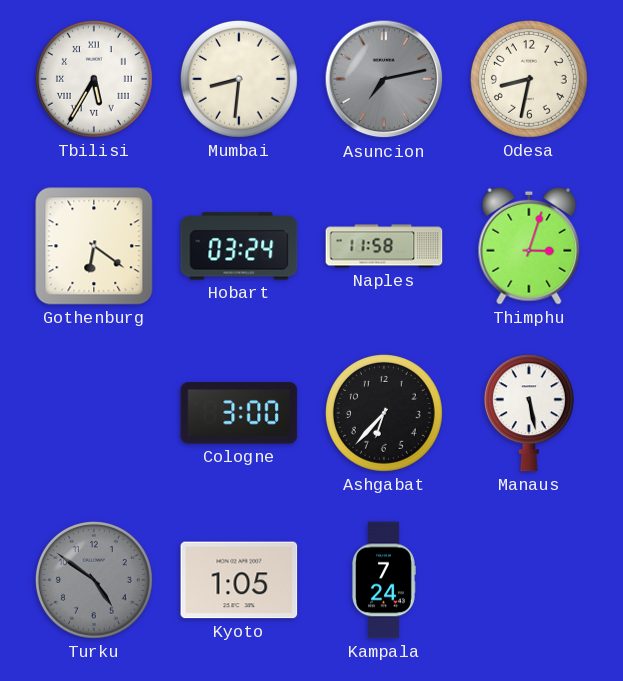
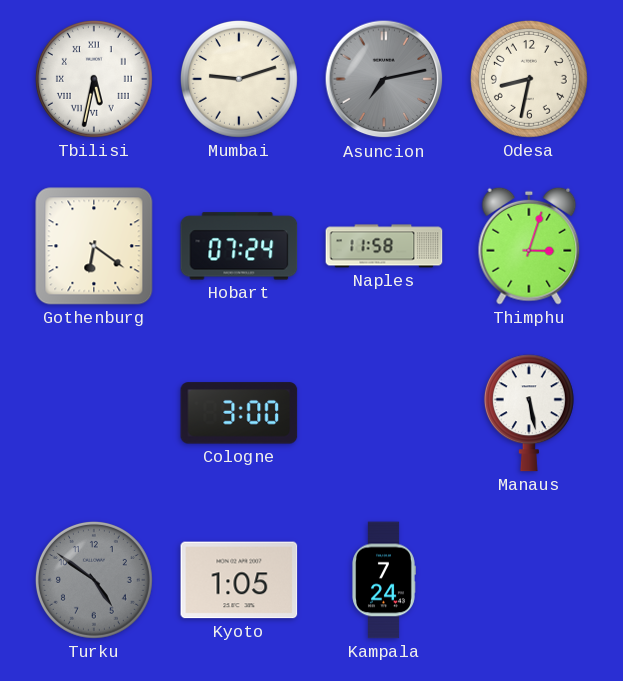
Tbilisi: 5:35 -> 5:32
Mumbai: 8:31 -> 9:12
Hobart: 03:24 -> 07:24
Ashgabat: 6:37 -> none
